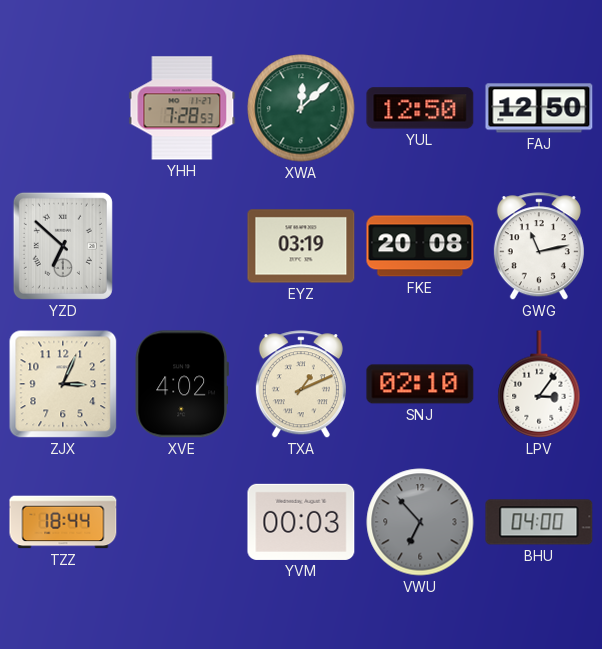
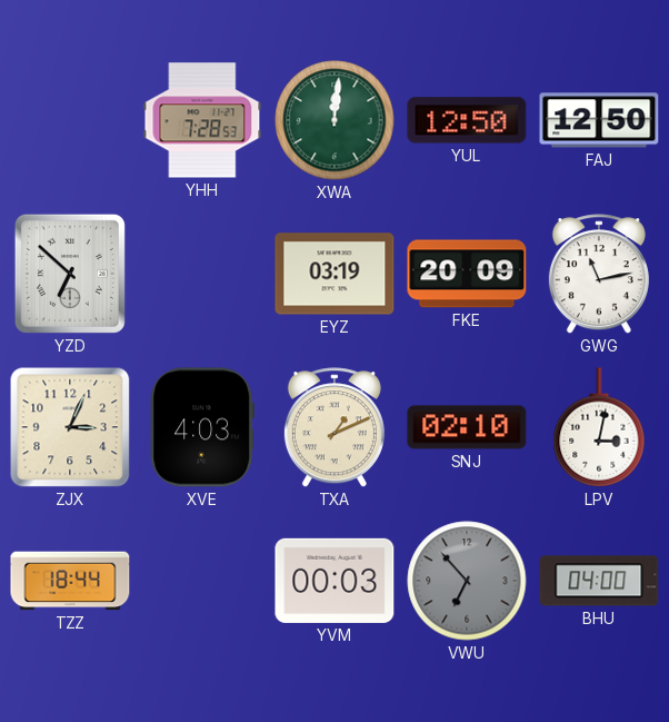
XWA: 12:08 -> 12:01
FKE: 20:08 -> 20:09
XVE: 4:02 -> 4:03
LPV: 3:06 -> 3:02
